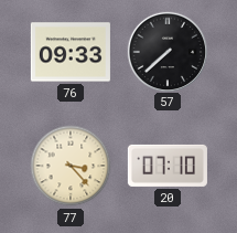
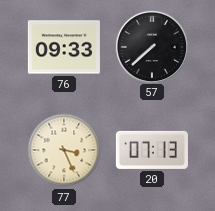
77: 3:23 -> 3:26
20: 07:10 -> 07:13
